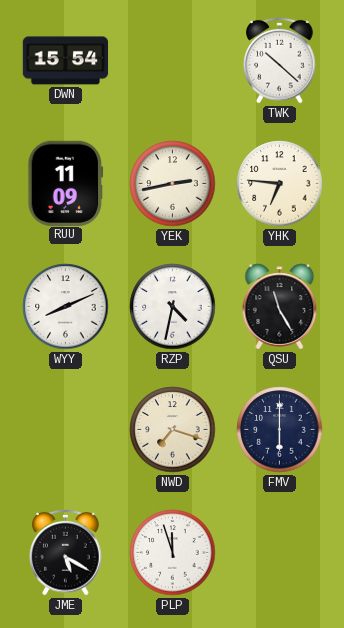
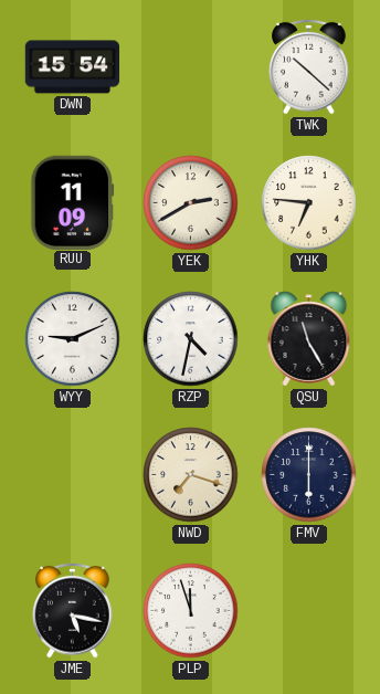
YEK: 2:43 -> 2:40
WYY: 8:11 -> 9:11
JME: 5:20 -> 5:17
